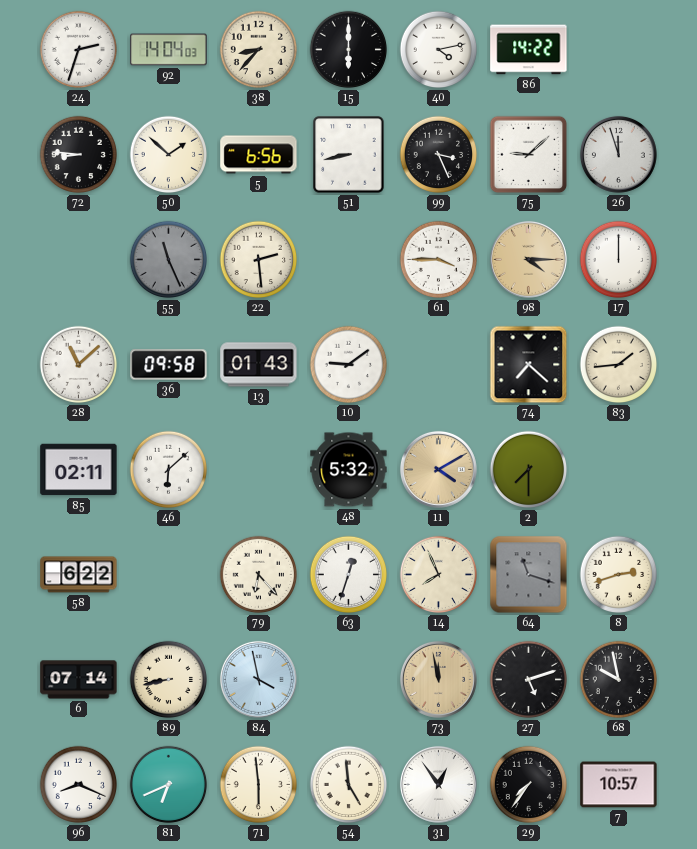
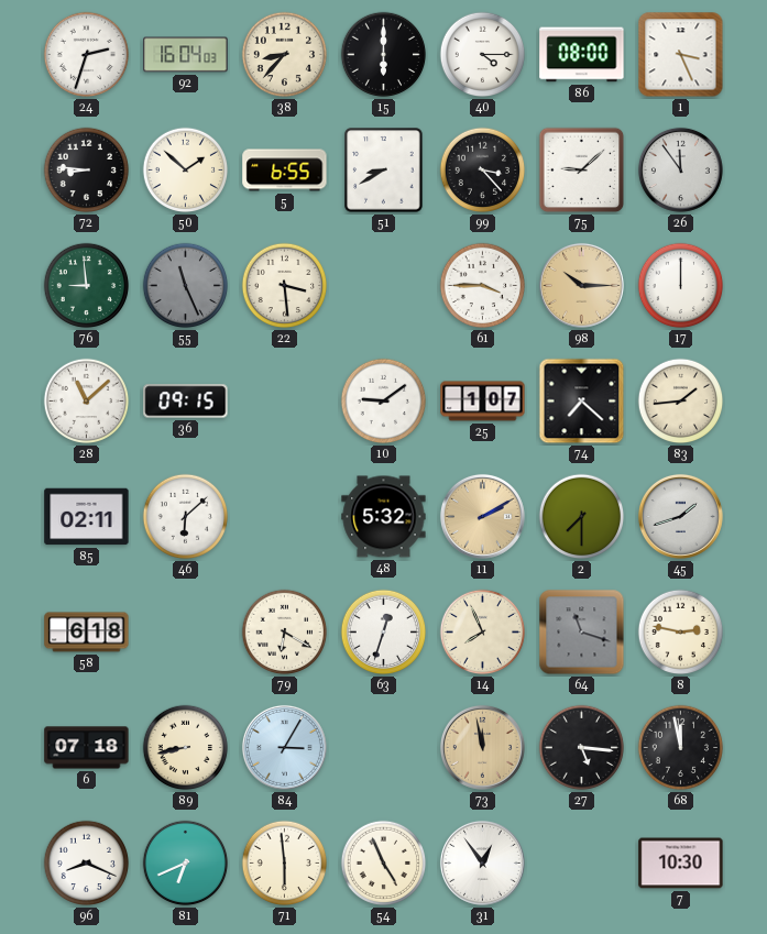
92: 14:04 -> 16:04
40: 4:13 -> 4:15
86: 14:22 -> 08:00
1: none -> 3:26
5: 6:56 -> 6:55
51: 8:43 -> 8:40
99: 3:26 -> 3:23
26: 11:57 -> 11:54
76: none -> 8:59
22: 2:29 -> 3:29
98: 4:15 -> 10:15
36: 09:58 -> 09:15
13: 01:43 -> none
25: none -> 1:07
11: 4:10 -> 2:10
45: none -> 1:42
58: 6:22 -> 6:18
79: 6:23 -> 6:20
8: 2:42 -> 2:47
6: 07:14 -> 07:18
84: 3:58 -> 3:05
27: 5:12 -> 5:16
68: 9:58 -> 11:58
54: 4:59 -> 4:56
29: 7:36 -> none
7: 10:57 -> 10:30
